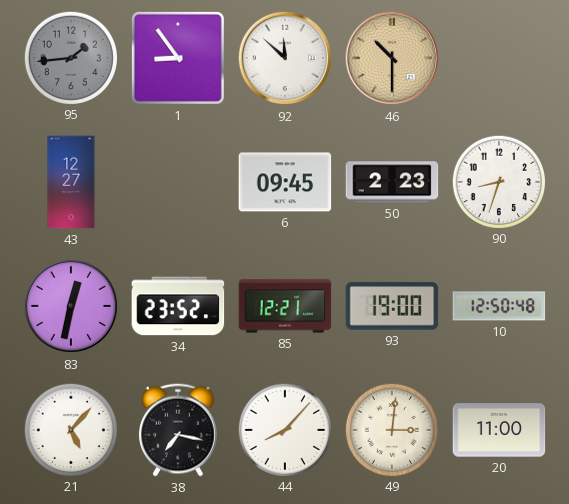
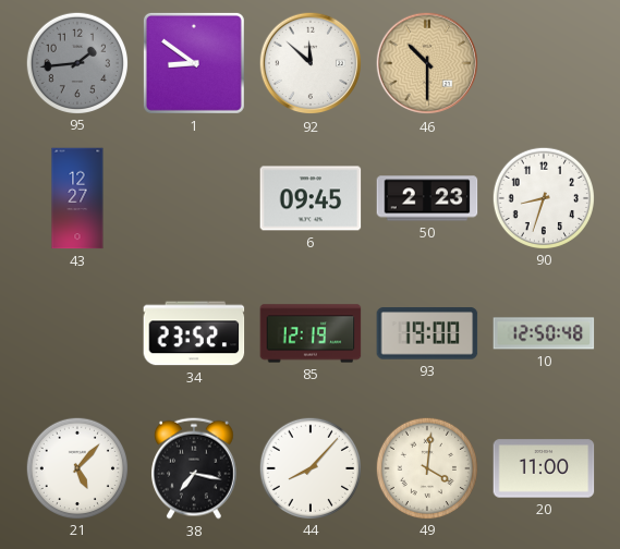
1: 8:54 -> 8:51
83: 12:32 -> none
85: 12:21 -> 12:19
49: 3:01 -> 4:01
